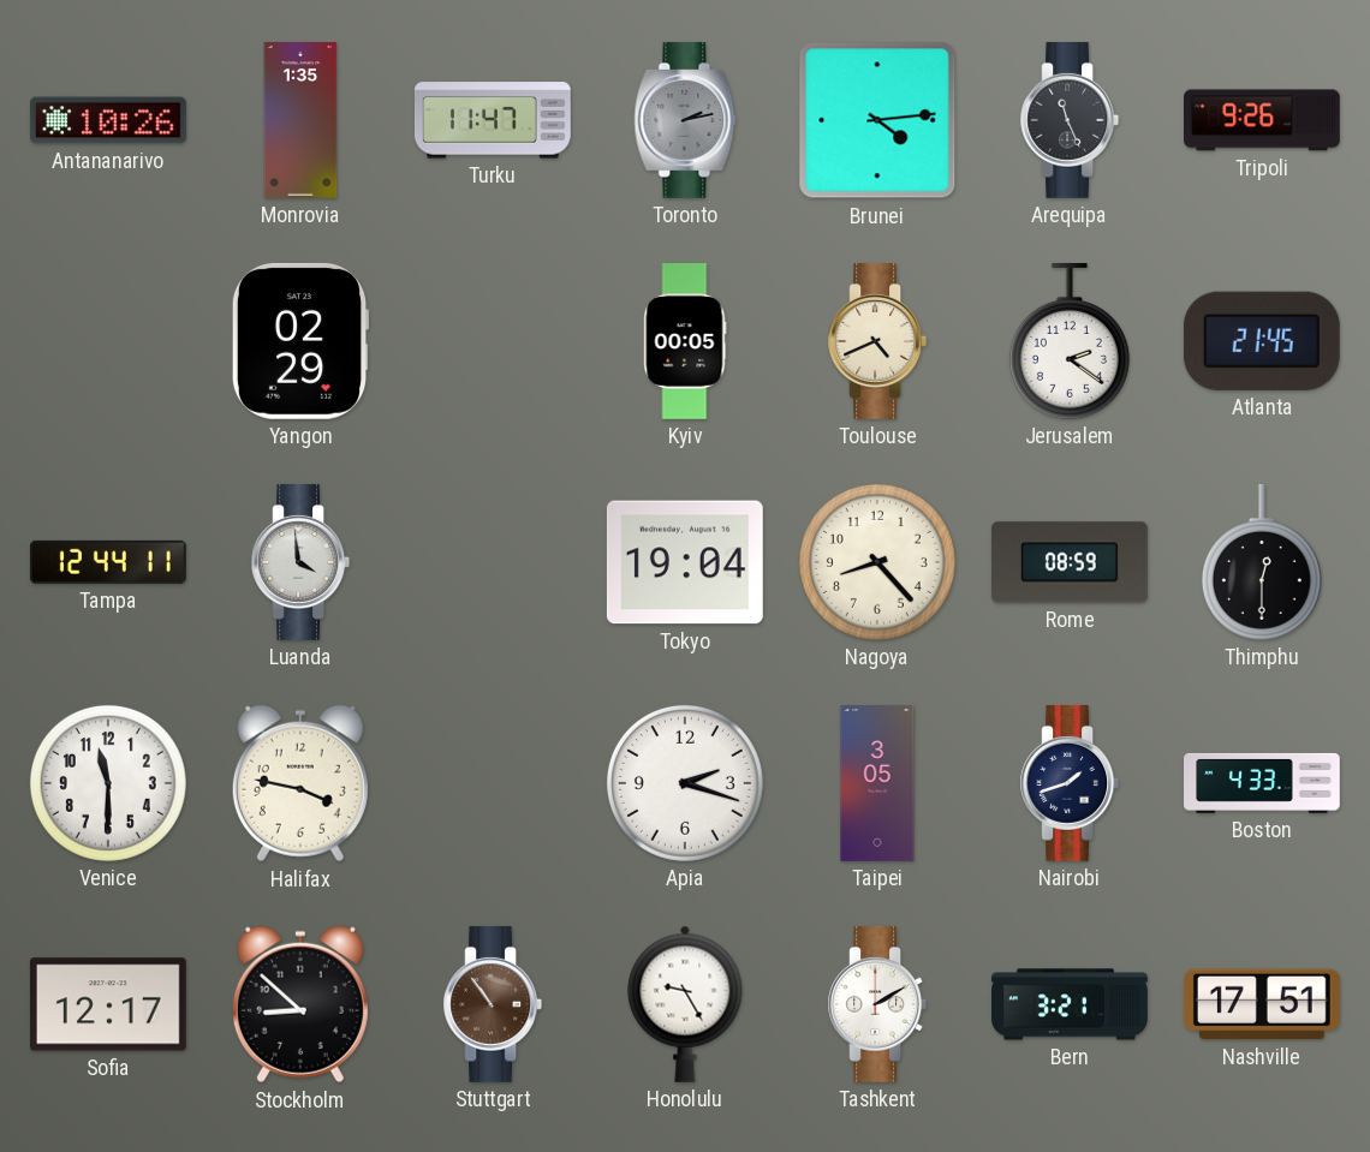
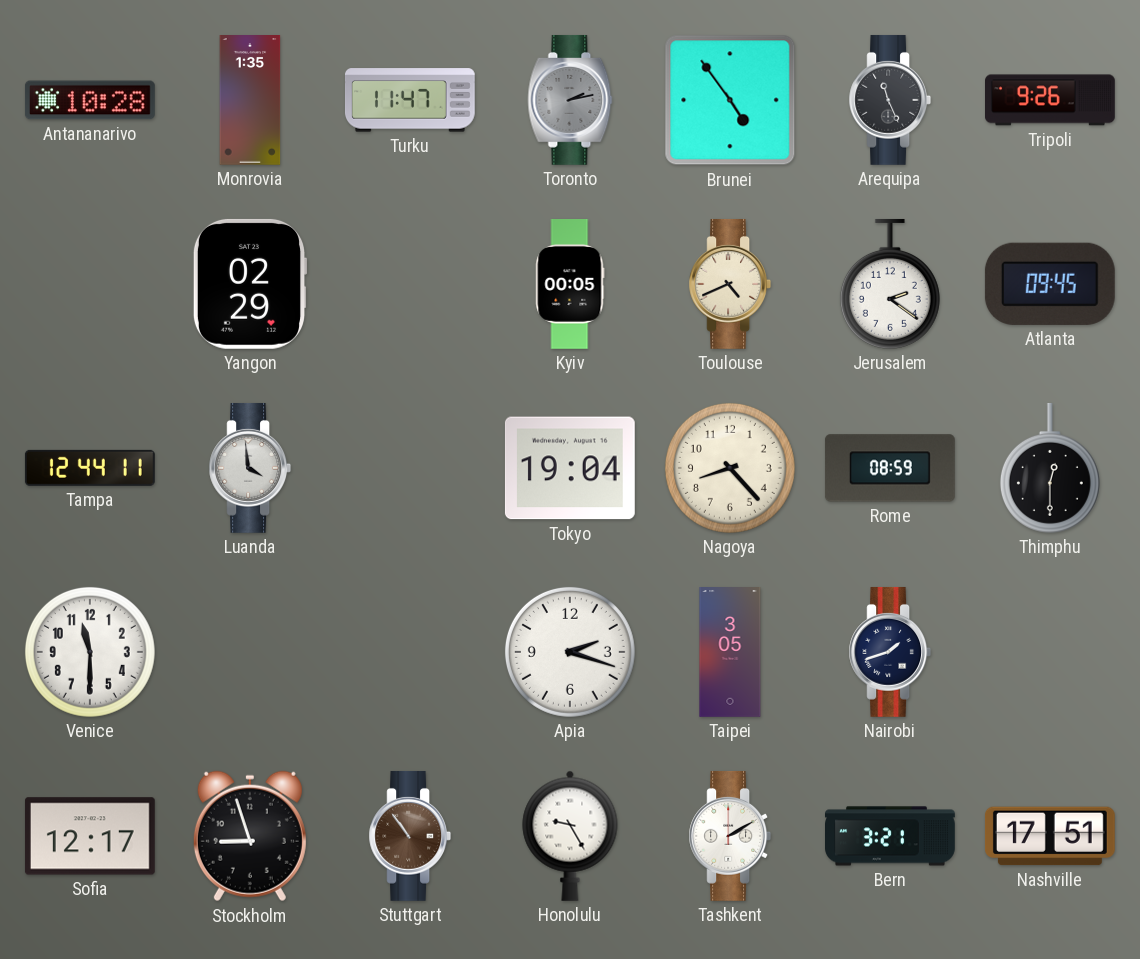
Antananarivo: 10:26 -> 10:28
Brunei: 4:14 -> 4:54
Atlanta: 21:45 -> 09:45
Halifax: 3:47 -> none
Boston: 4:33 -> none
Stockholm: 8:52 -> 8:57
